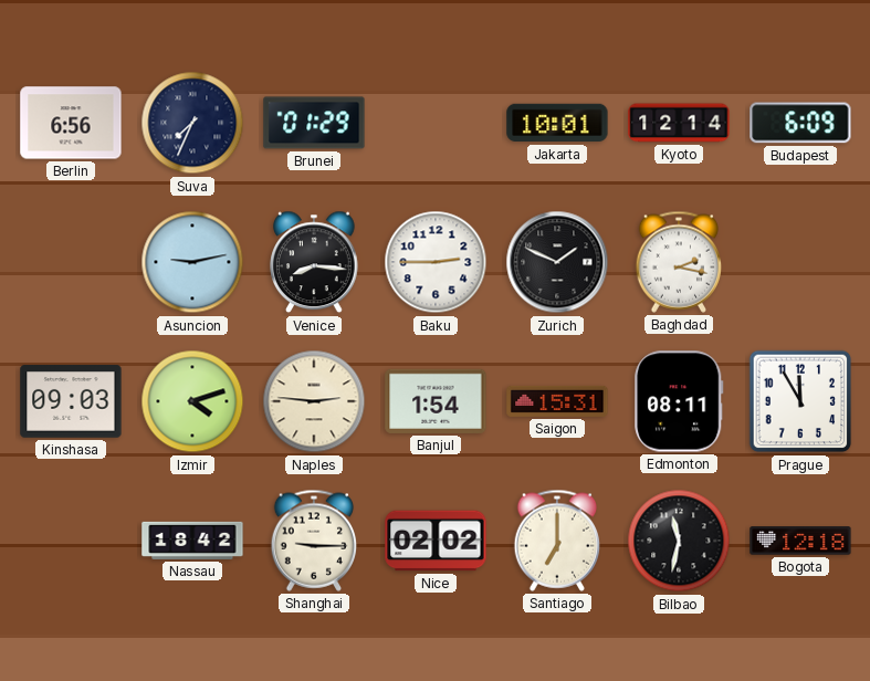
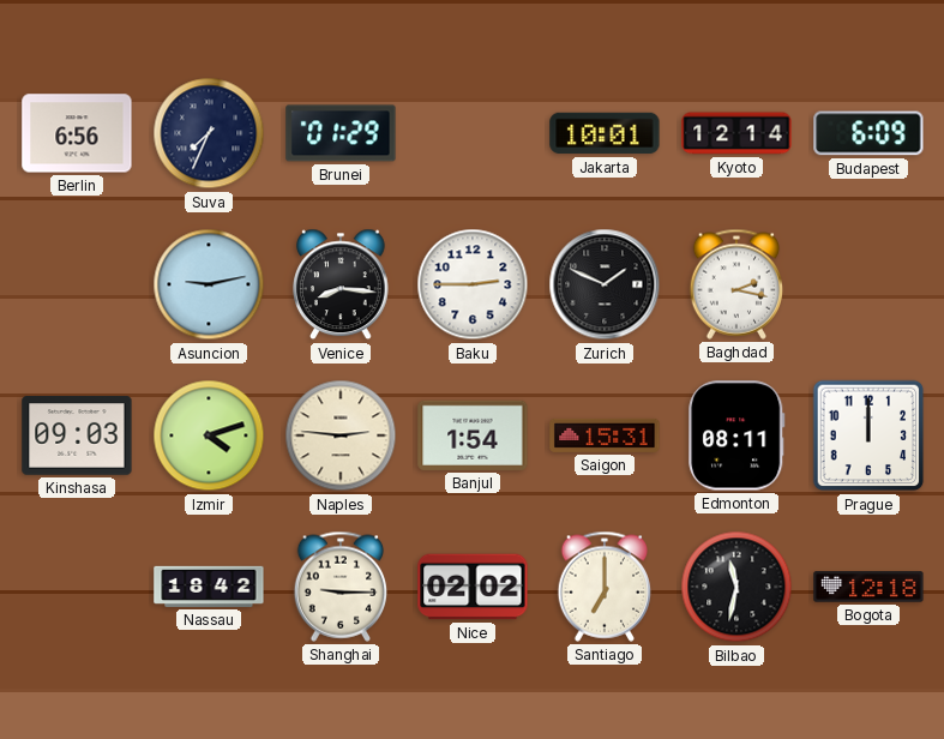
Prague: 11:55 -> 12:00
